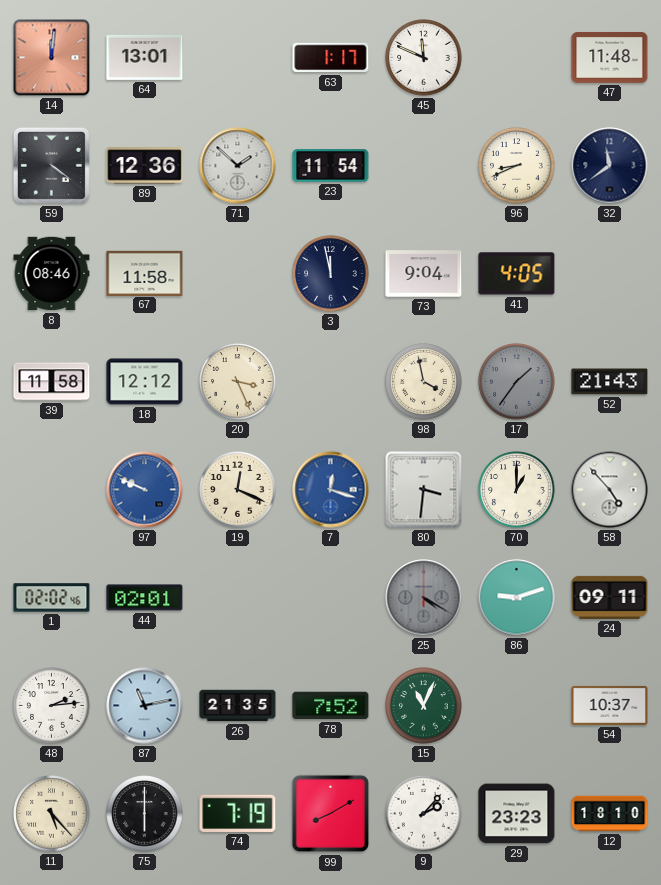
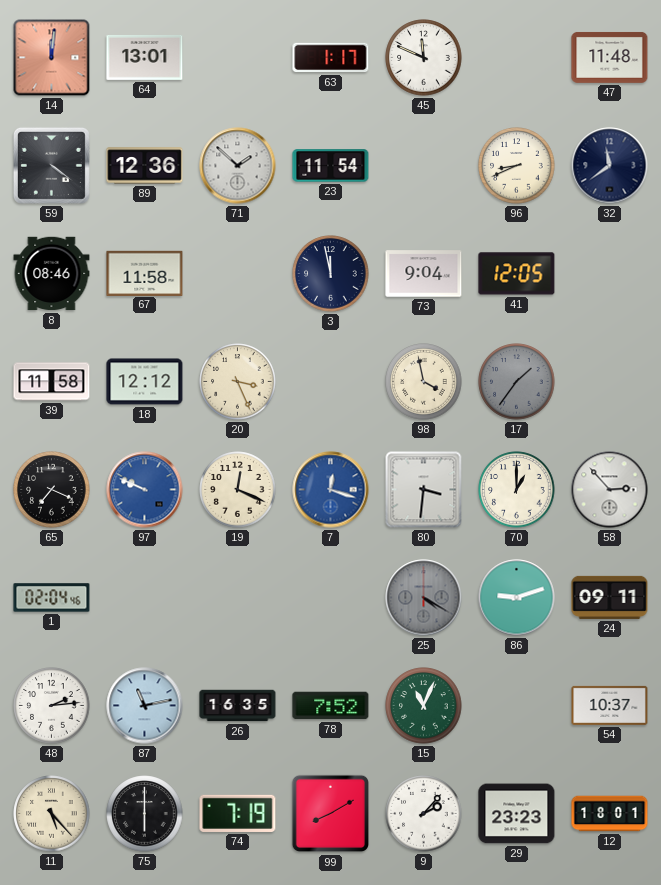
41: 4:05 -> 12:05
52: 21:43 -> none
65: none -> 7:19
58: 4:53 -> 2:53
1: 02:02 -> 02:04
44: 02:01 -> none
26: 21:35 -> 16:35
12: 18:10 -> 18:01
